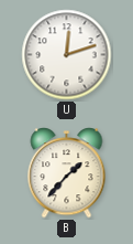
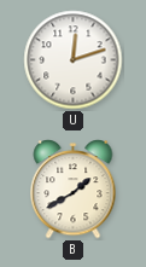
B: 1:37 -> 1:40
